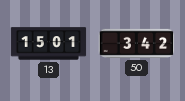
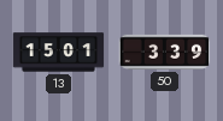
50: 3:42 -> 3:39
